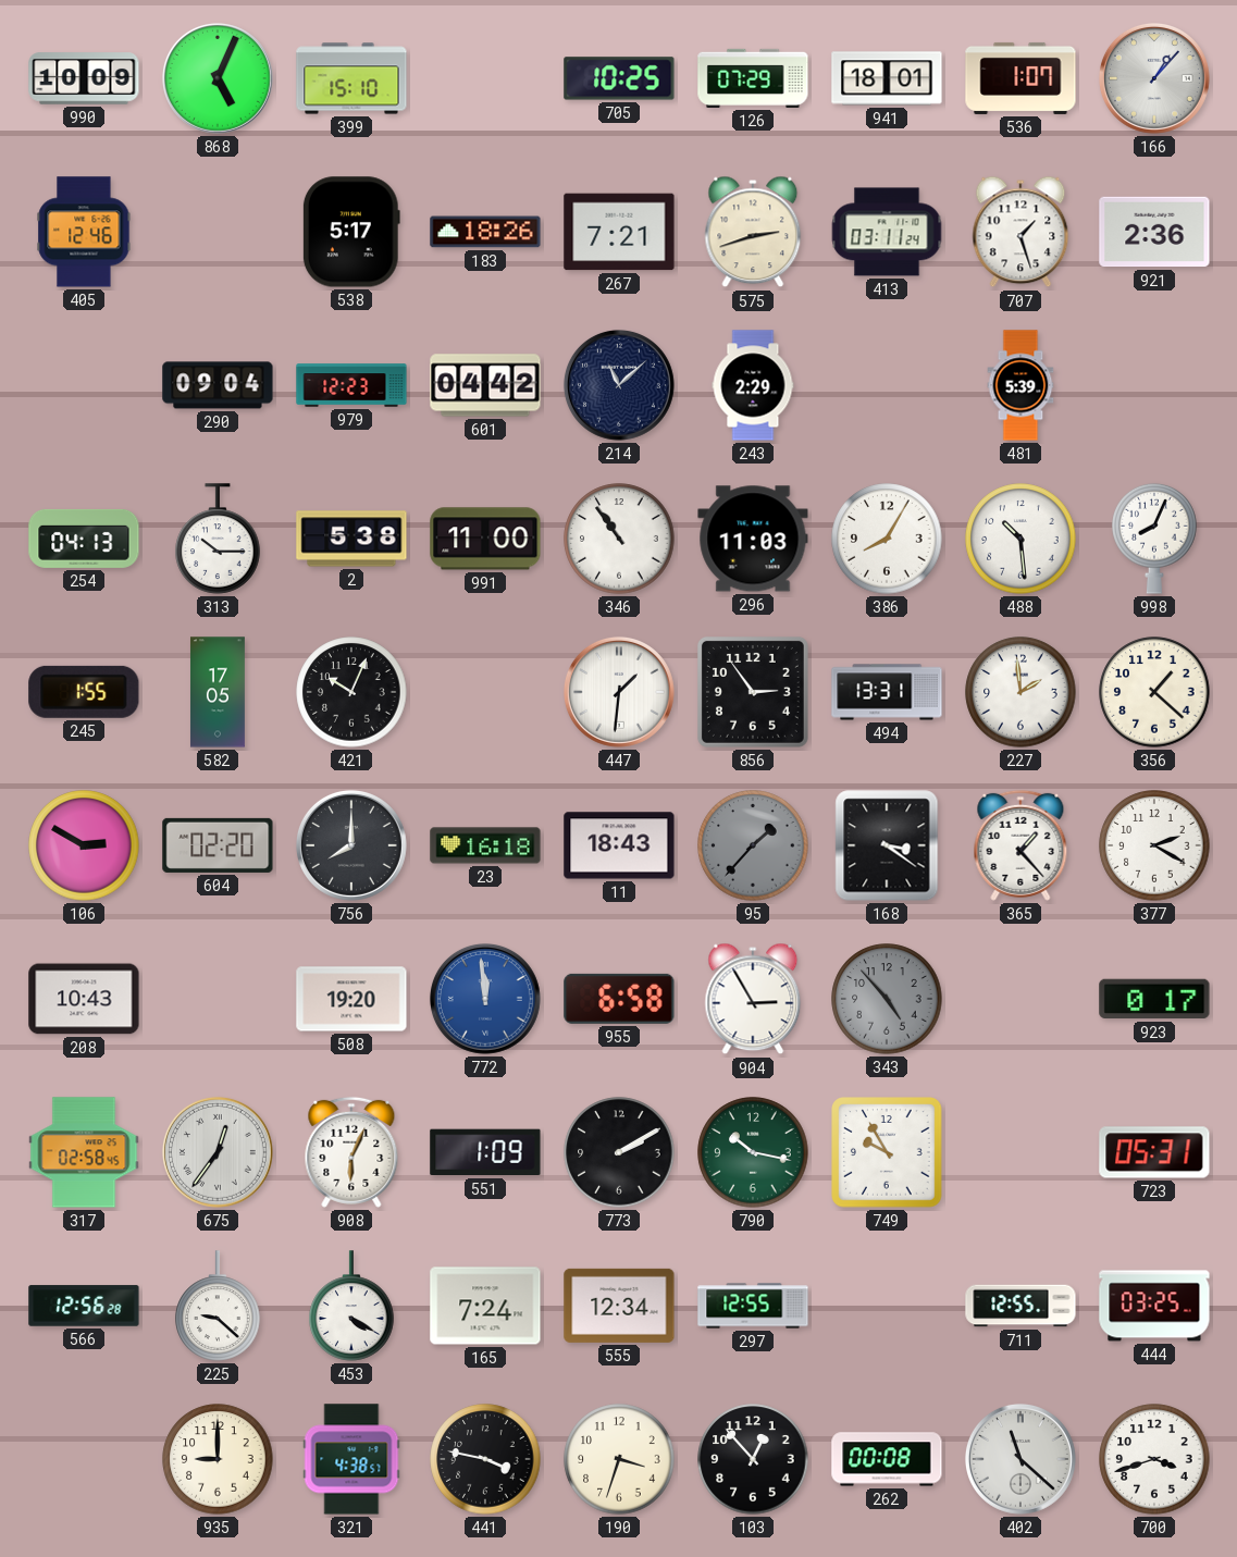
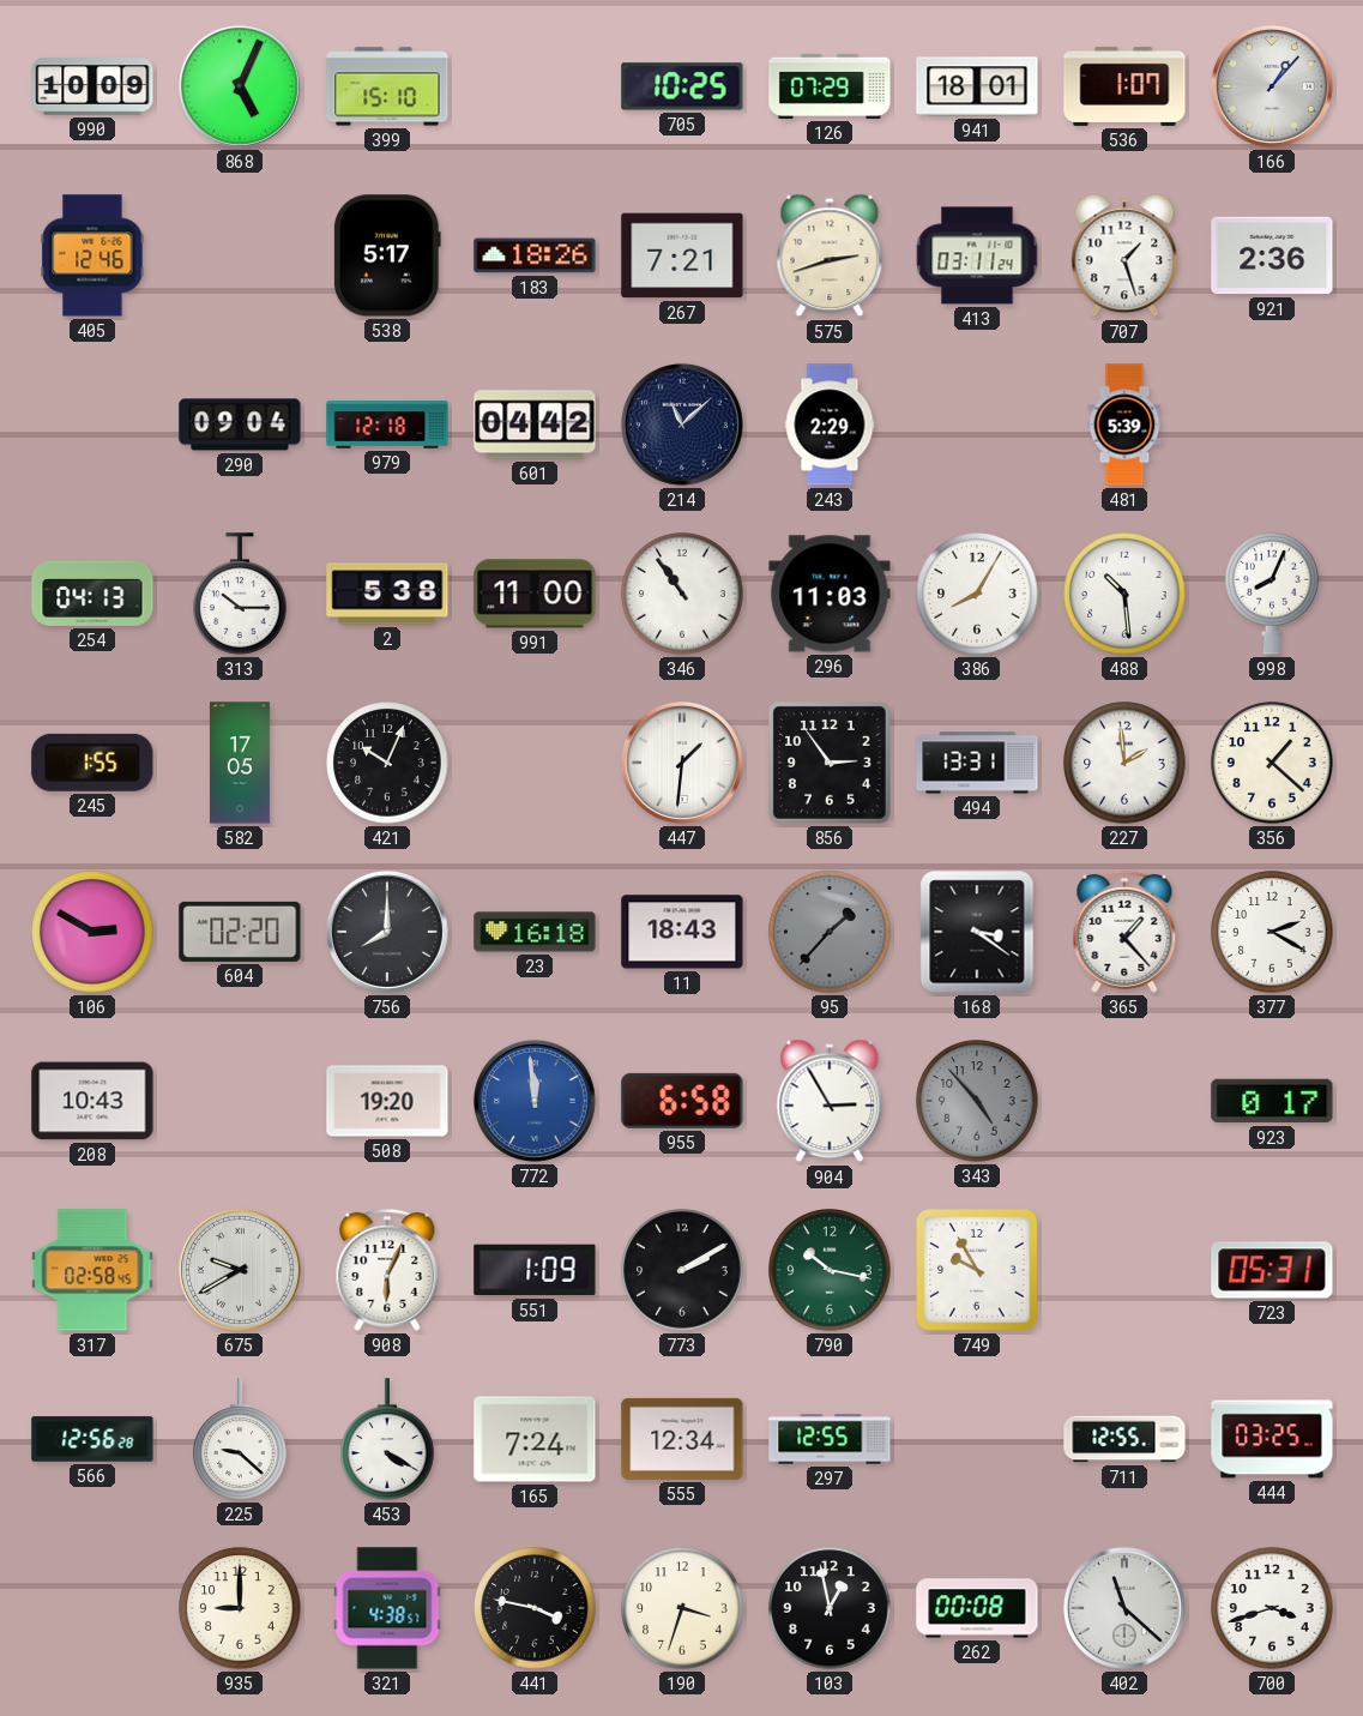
979: 12:23 -> 12:18
675: 12:36 -> 9:40
103: 12:53 -> 12:58
